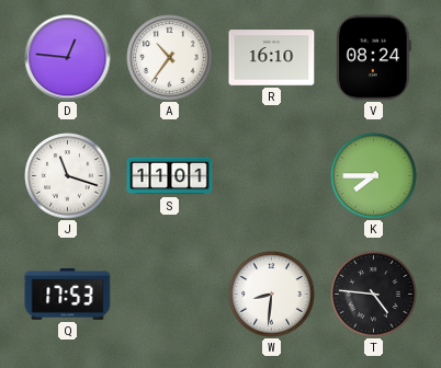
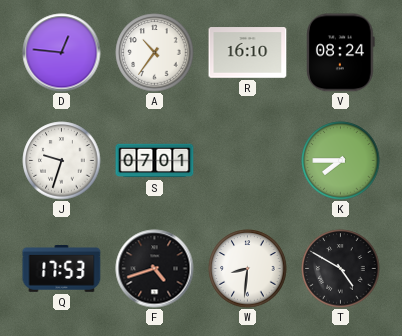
J: 11:18 -> 9:33
S: 11:01 -> 07:01
F: none -> 4:42
T: 4:46 -> 4:50
